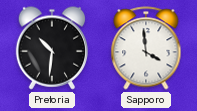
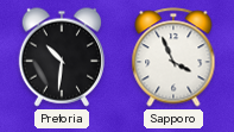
Sapporo: 3:59 -> 3:56
